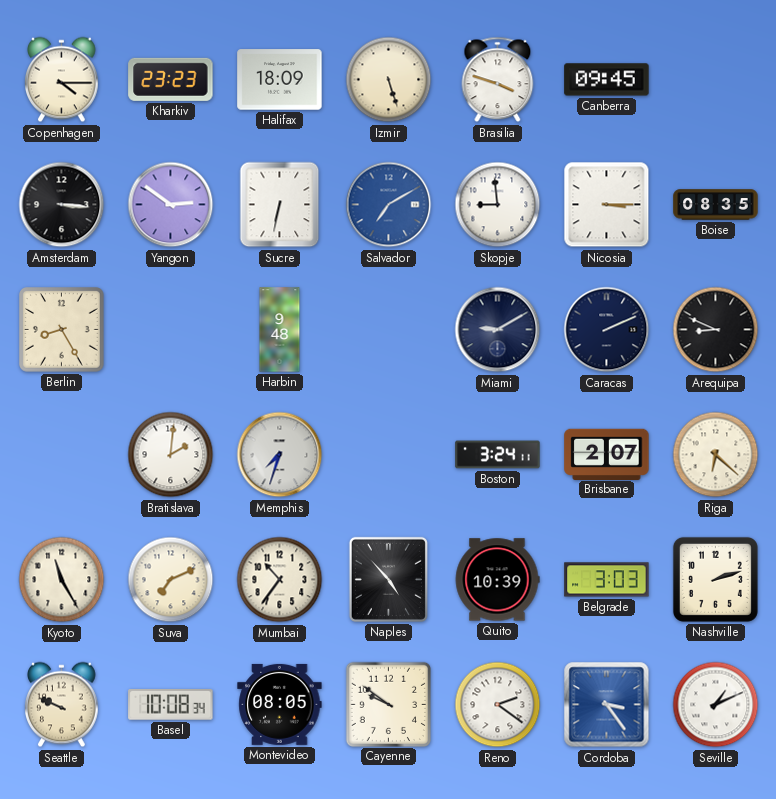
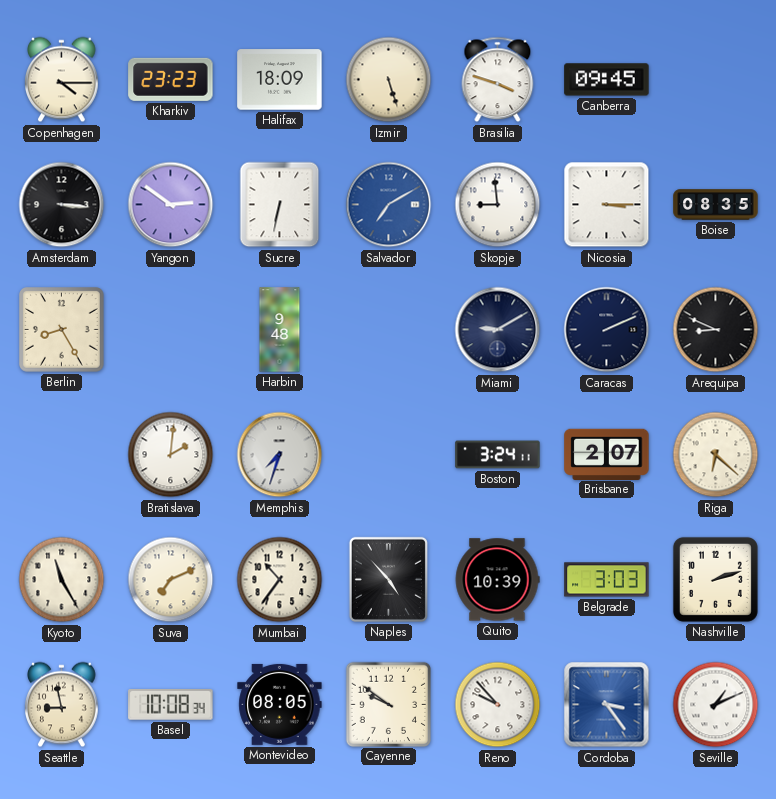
Seattle: 9:49 -> 8:58
Reno: 2:21 -> 9:53
